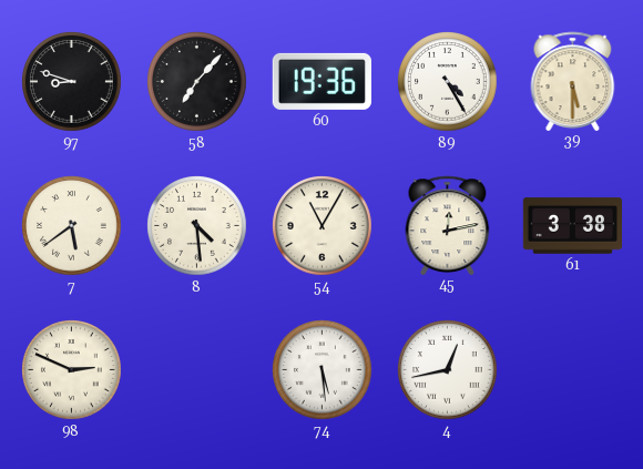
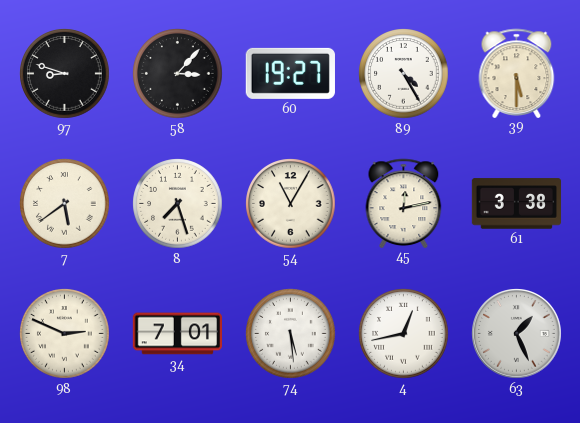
58: 7:07 -> 3:07
60: 19:36 -> 19:27
8: 4:29 -> 7:27
34: none -> 7:01
63: none -> 1:26
